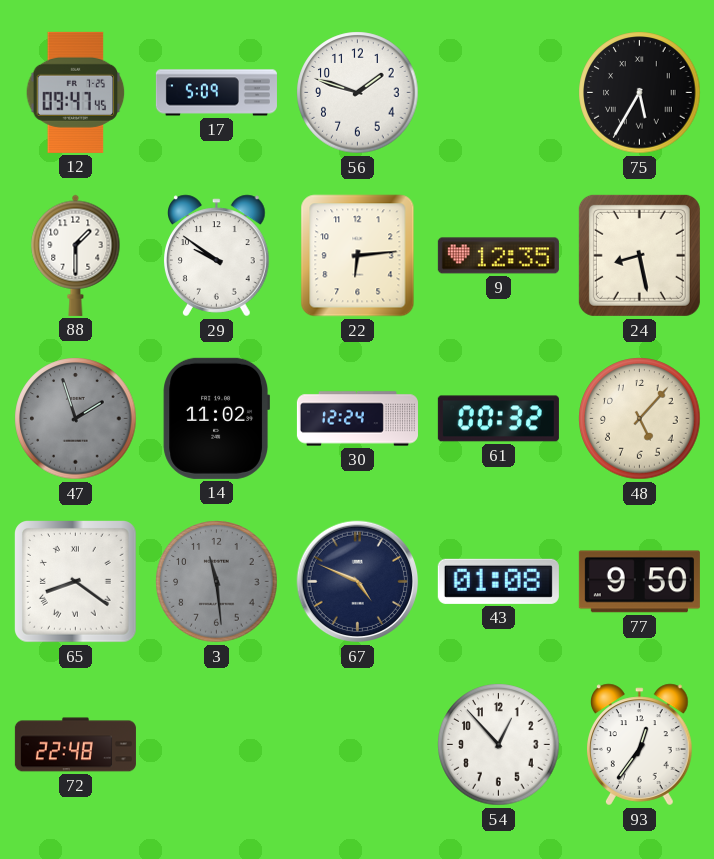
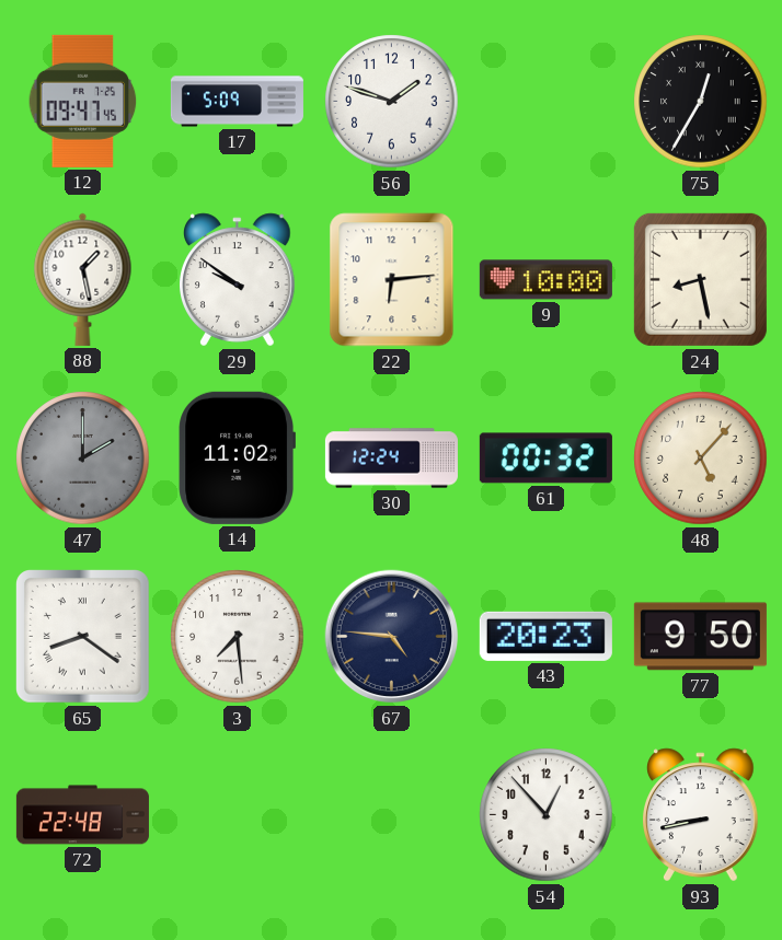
75: 5:35 -> 12:35
88: 1:30 -> 1:28
9: 12:35 -> 10:00
47: 1:57 -> 2:00
3: 11:29 -> 7:29
3 dial: grey -> white
67: 4:49 -> 4:46
43: 01:08 -> 20:23
93: 12:36 -> 8:43
